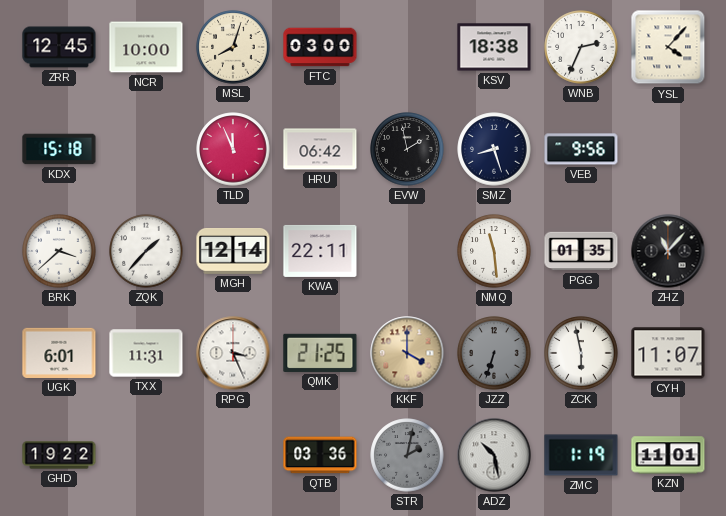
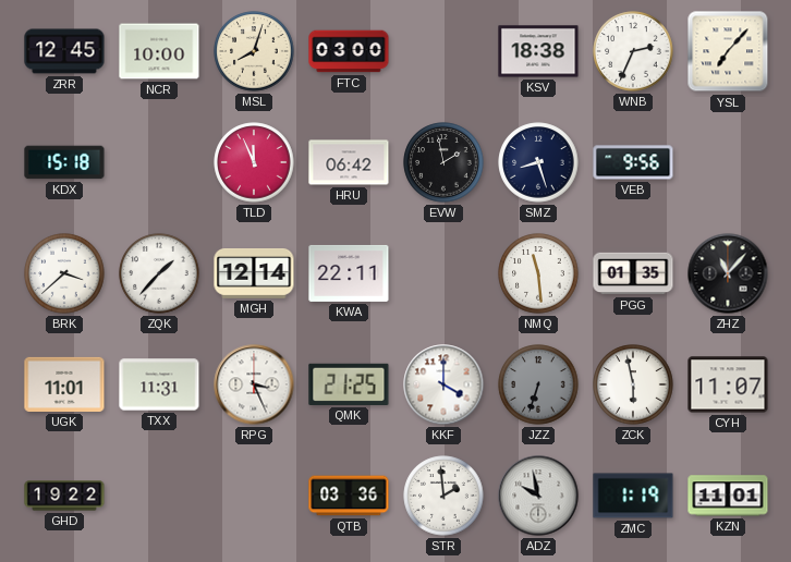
YSL: 4:07 -> 7:07
UGK: 6:01 -> 11:01
KKF dial: champagne -> white
STR: 2:02 -> 1:59
STR dial: grey -> white
ADZ: 10:28 -> 9:58
